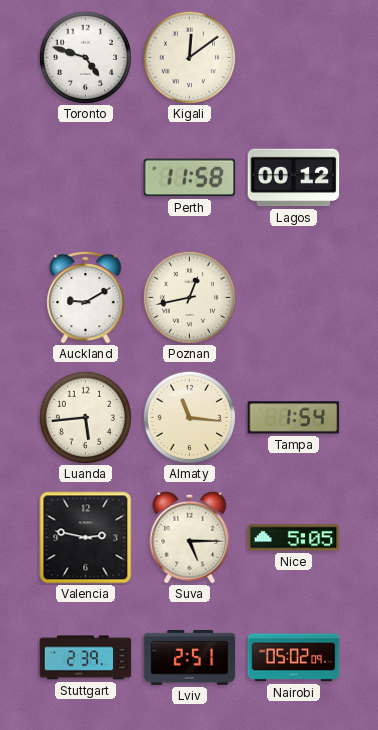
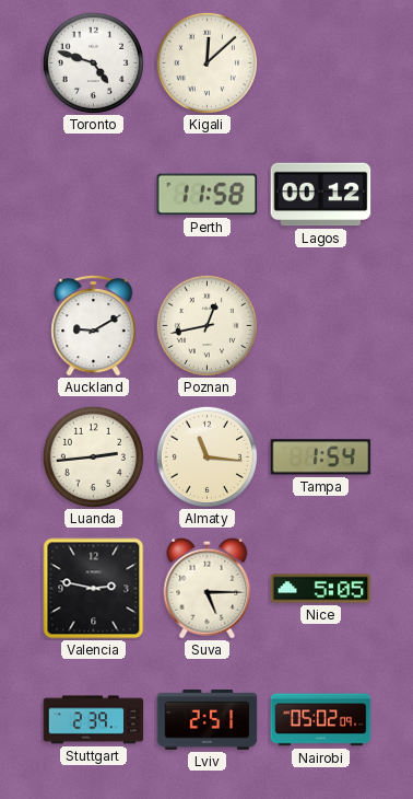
Kigali: 12:09 -> 12:08
Luanda: 5:44 -> 2:44
